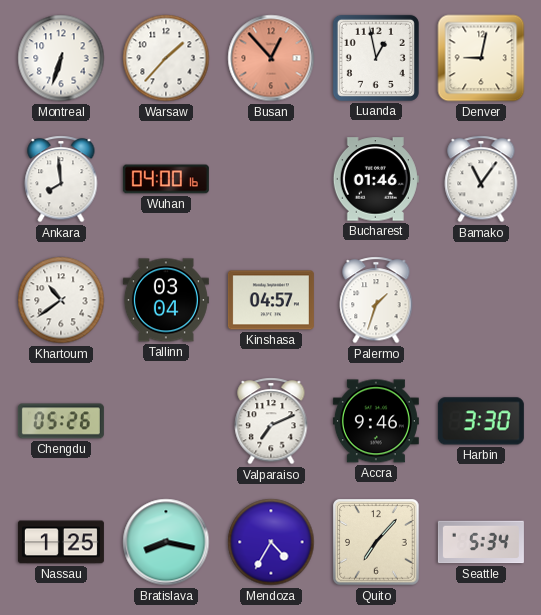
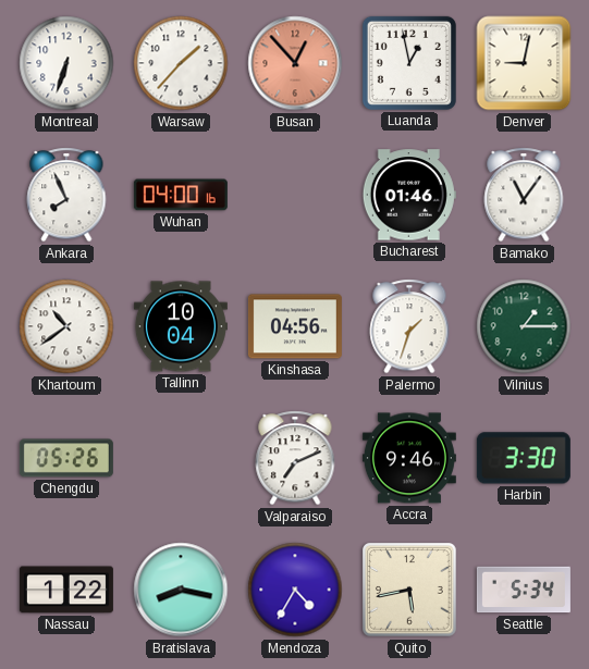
Ankara: 7:59 -> 7:56
Tallinn: 03:04 -> 10:04
Kinshasa: 04:57 -> 04:56
Vilnius: none -> 1:15
Nassau: 1:25 -> 1:22
Quito: 7:07 -> 5:43
